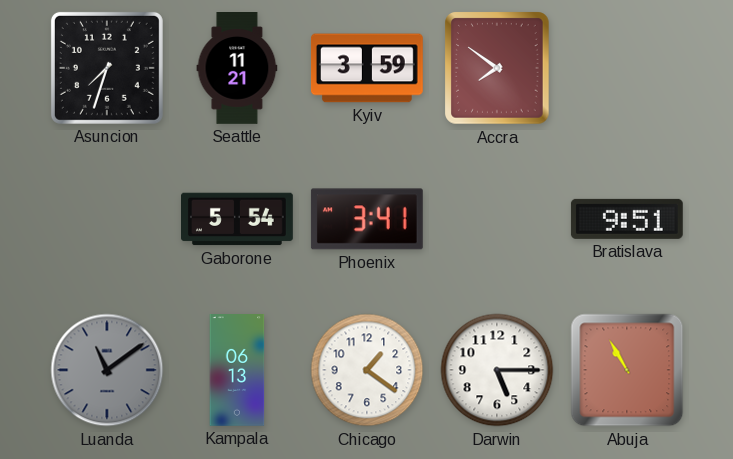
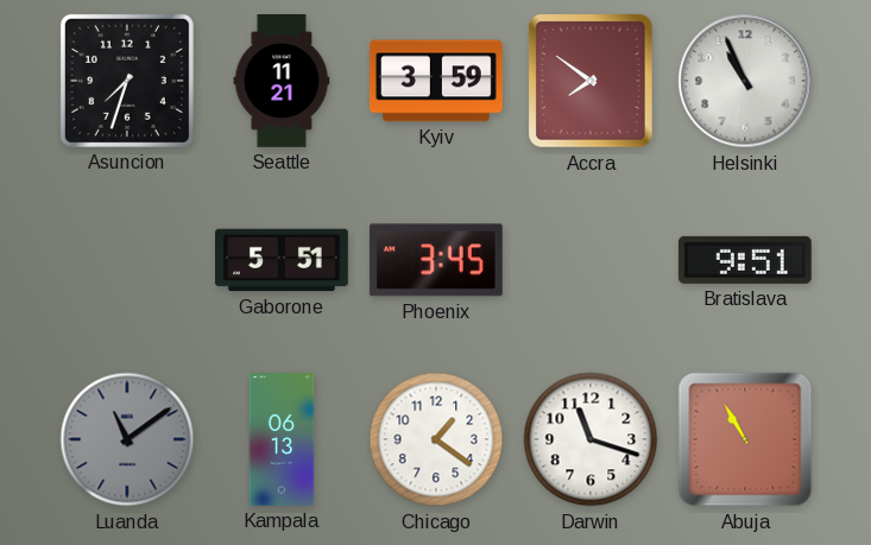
Helsinki: none -> 10:56
Gaborone: 5:54 -> 5:51
Phoenix: 3:41 -> 3:45
Darwin: 5:15 -> 11:18
